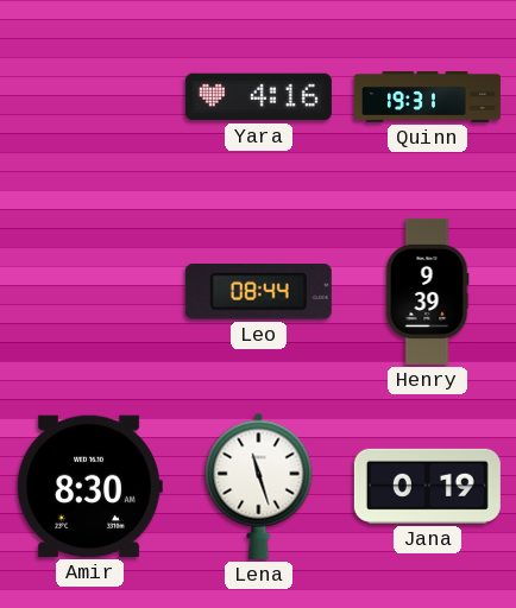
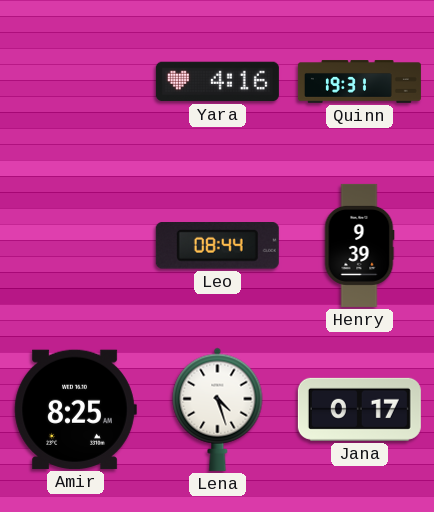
Amir: 8:30 -> 8:25
Lena: 11:27 -> 4:27
Jana: 0:19 -> 0:17
